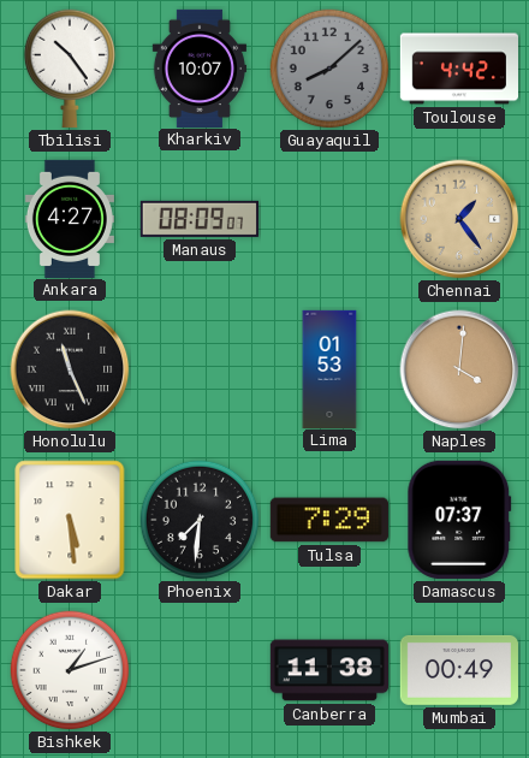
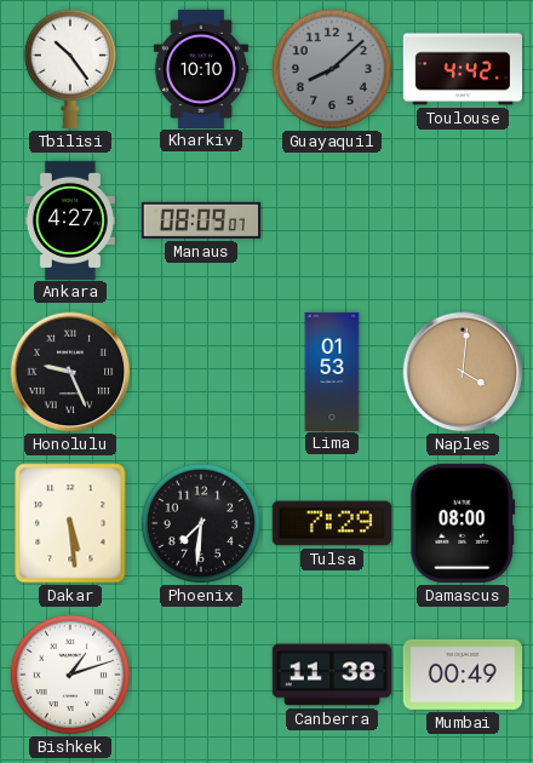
Kharkiv: 10:07 -> 10:10
Chennai: 1:24 -> none
Honolulu: 11:26 -> 9:26
Damascus: 07:37 -> 08:00
